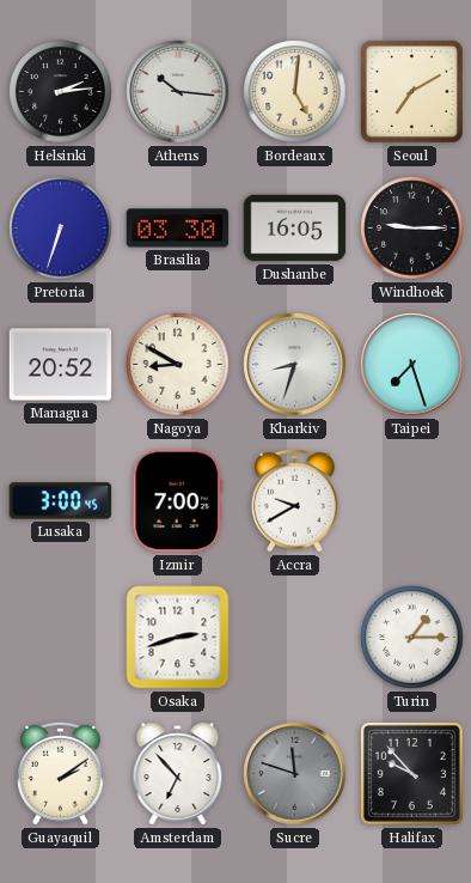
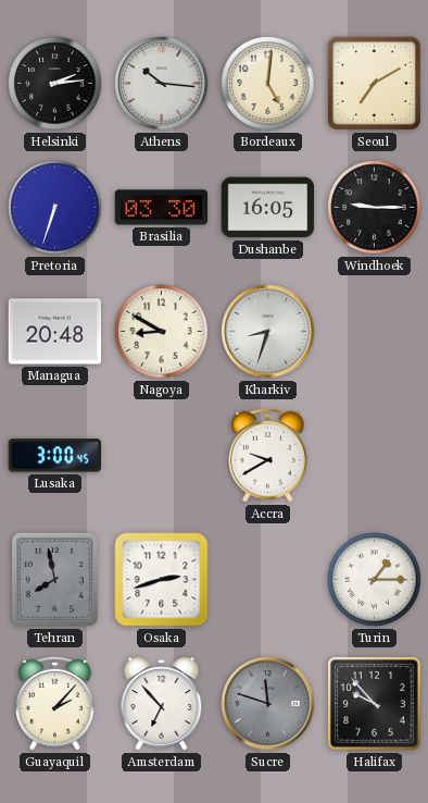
Managua: 20:52 -> 20:48
Taipei: 7:27 -> none
Izmir: 7:00 -> none
Tehran: none -> 7:58
Guayaquil: 2:09 -> 2:07
